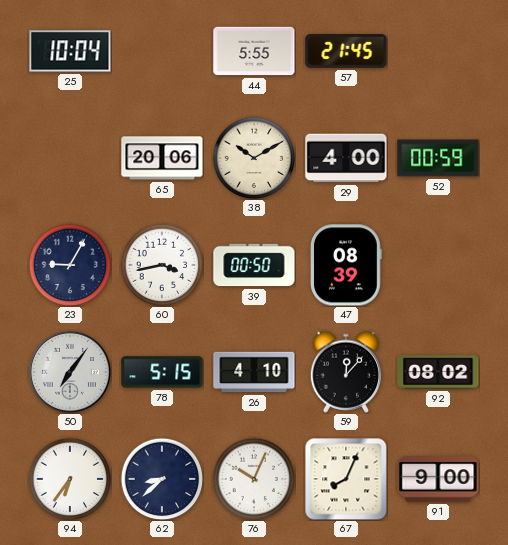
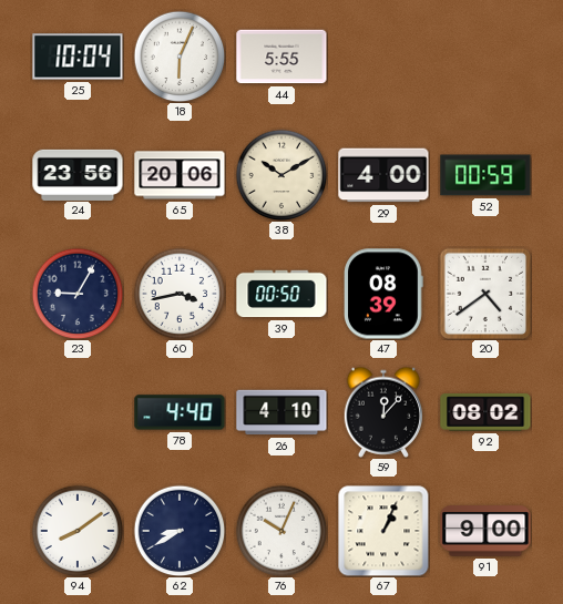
18: none -> 6:04
57: 21:45 -> none
24: none -> 23:56
20: none -> 4:39
50: 7:06 -> none
78: 5:15 -> 4:40
94: 6:36 -> 8:09
62: 8:38 -> 8:40
67: 8:04 -> 1:04
